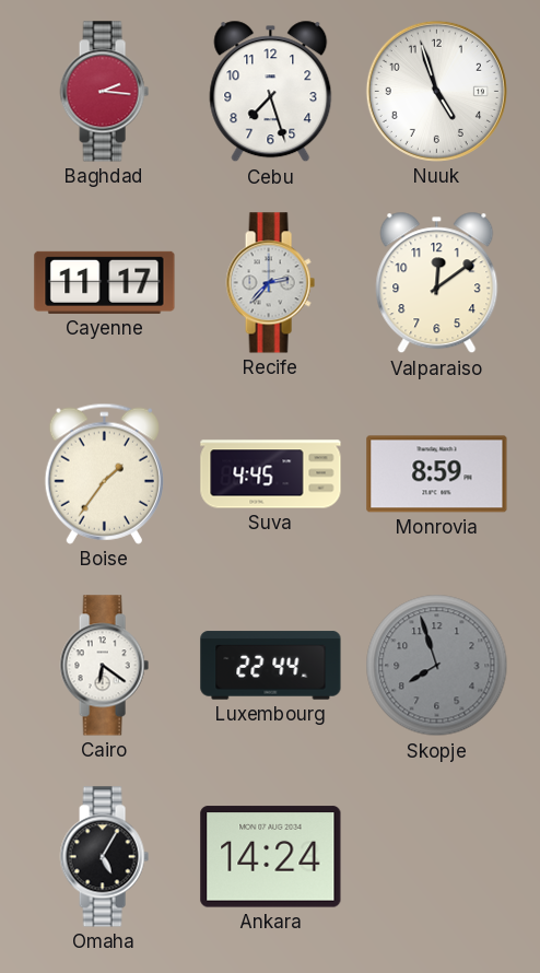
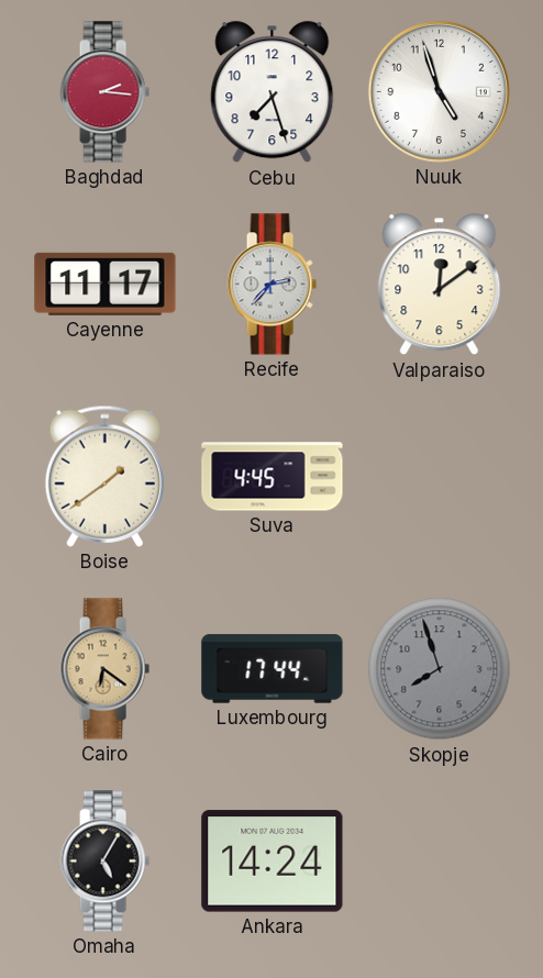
Boise: 1:36 -> 1:39
Monrovia: 8:59 -> none
Cairo dial: white -> champagne
Luxembourg: 22:44 -> 17:44
